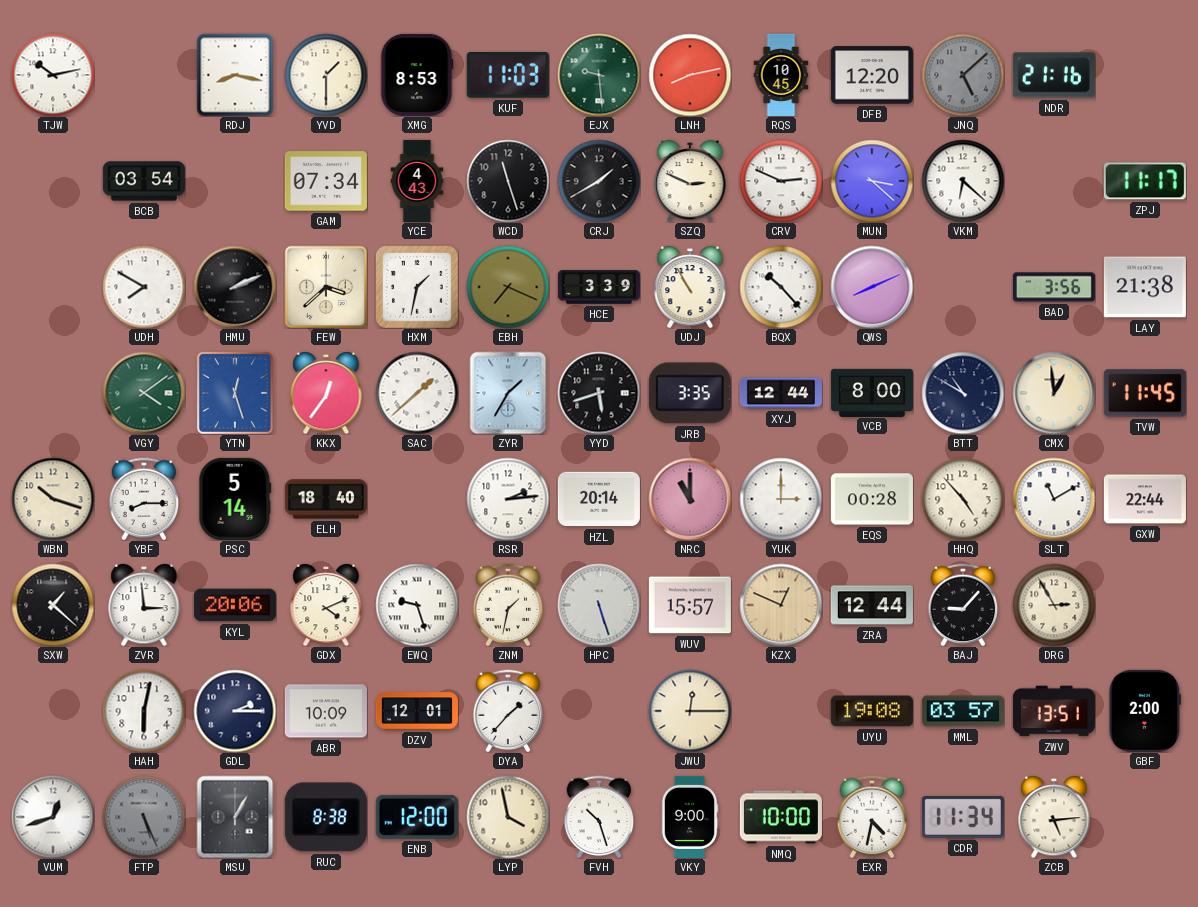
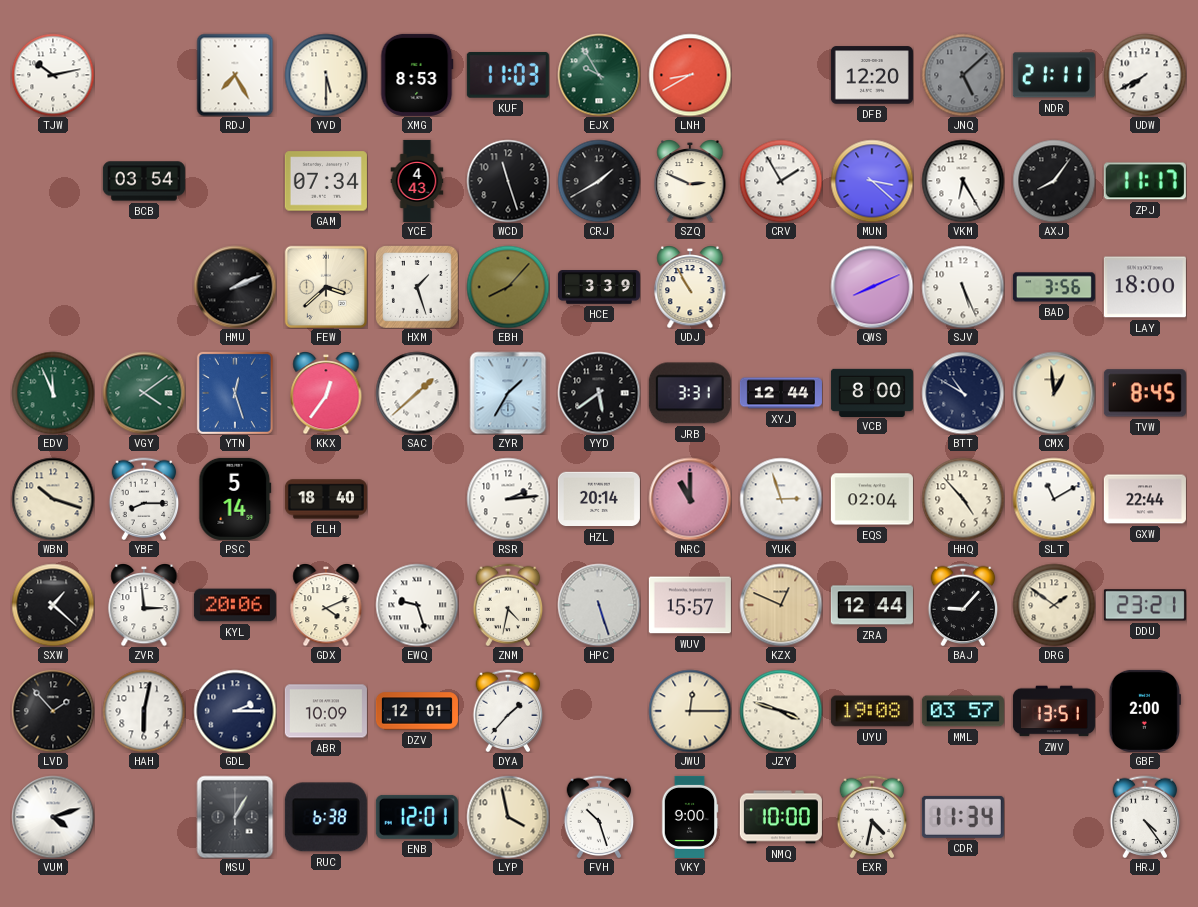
RDJ: 8:17 -> 7:25
YVD: 1:30 -> 5:30
EJX: 9:29 -> 9:55
LNH: 8:13 -> 8:40
RQS: 10:45 -> none
NDR: 21:16 -> 21:11
UDW: none -> 7:40
CRV: 2:49 -> 1:55
VKM: 6:22 -> 6:25
AXJ: none -> 8:06
UDH: 7:50 -> none
HXM: 1:32 -> 1:27
EBH: 7:19 -> 8:07
BQX: 10:23 -> none
SJV: none -> 5:26
LAY: 21:38 -> 18:00
EDV: none -> 11:56
YYD: 5:42 -> 5:39
JRB: 3:35 -> 3:31
TVW: 11:45 -> 8:45
YUK: 3:00 -> 2:57
EQS: 00:28 -> 02:04
ZNM: 1:32 -> 4:32
DRG: 2:55 -> 1:51
DDU: none -> 23:21
LVD: none -> 1:53
JZY: none -> 3:48
VUM: 12:42 -> 4:12
FTP: 5:26 -> none
RUC: 8:38 -> 6:38
ENB: 12:00 -> 12:01
ZCB: 5:14 -> none
HRJ: none -> 4:24
